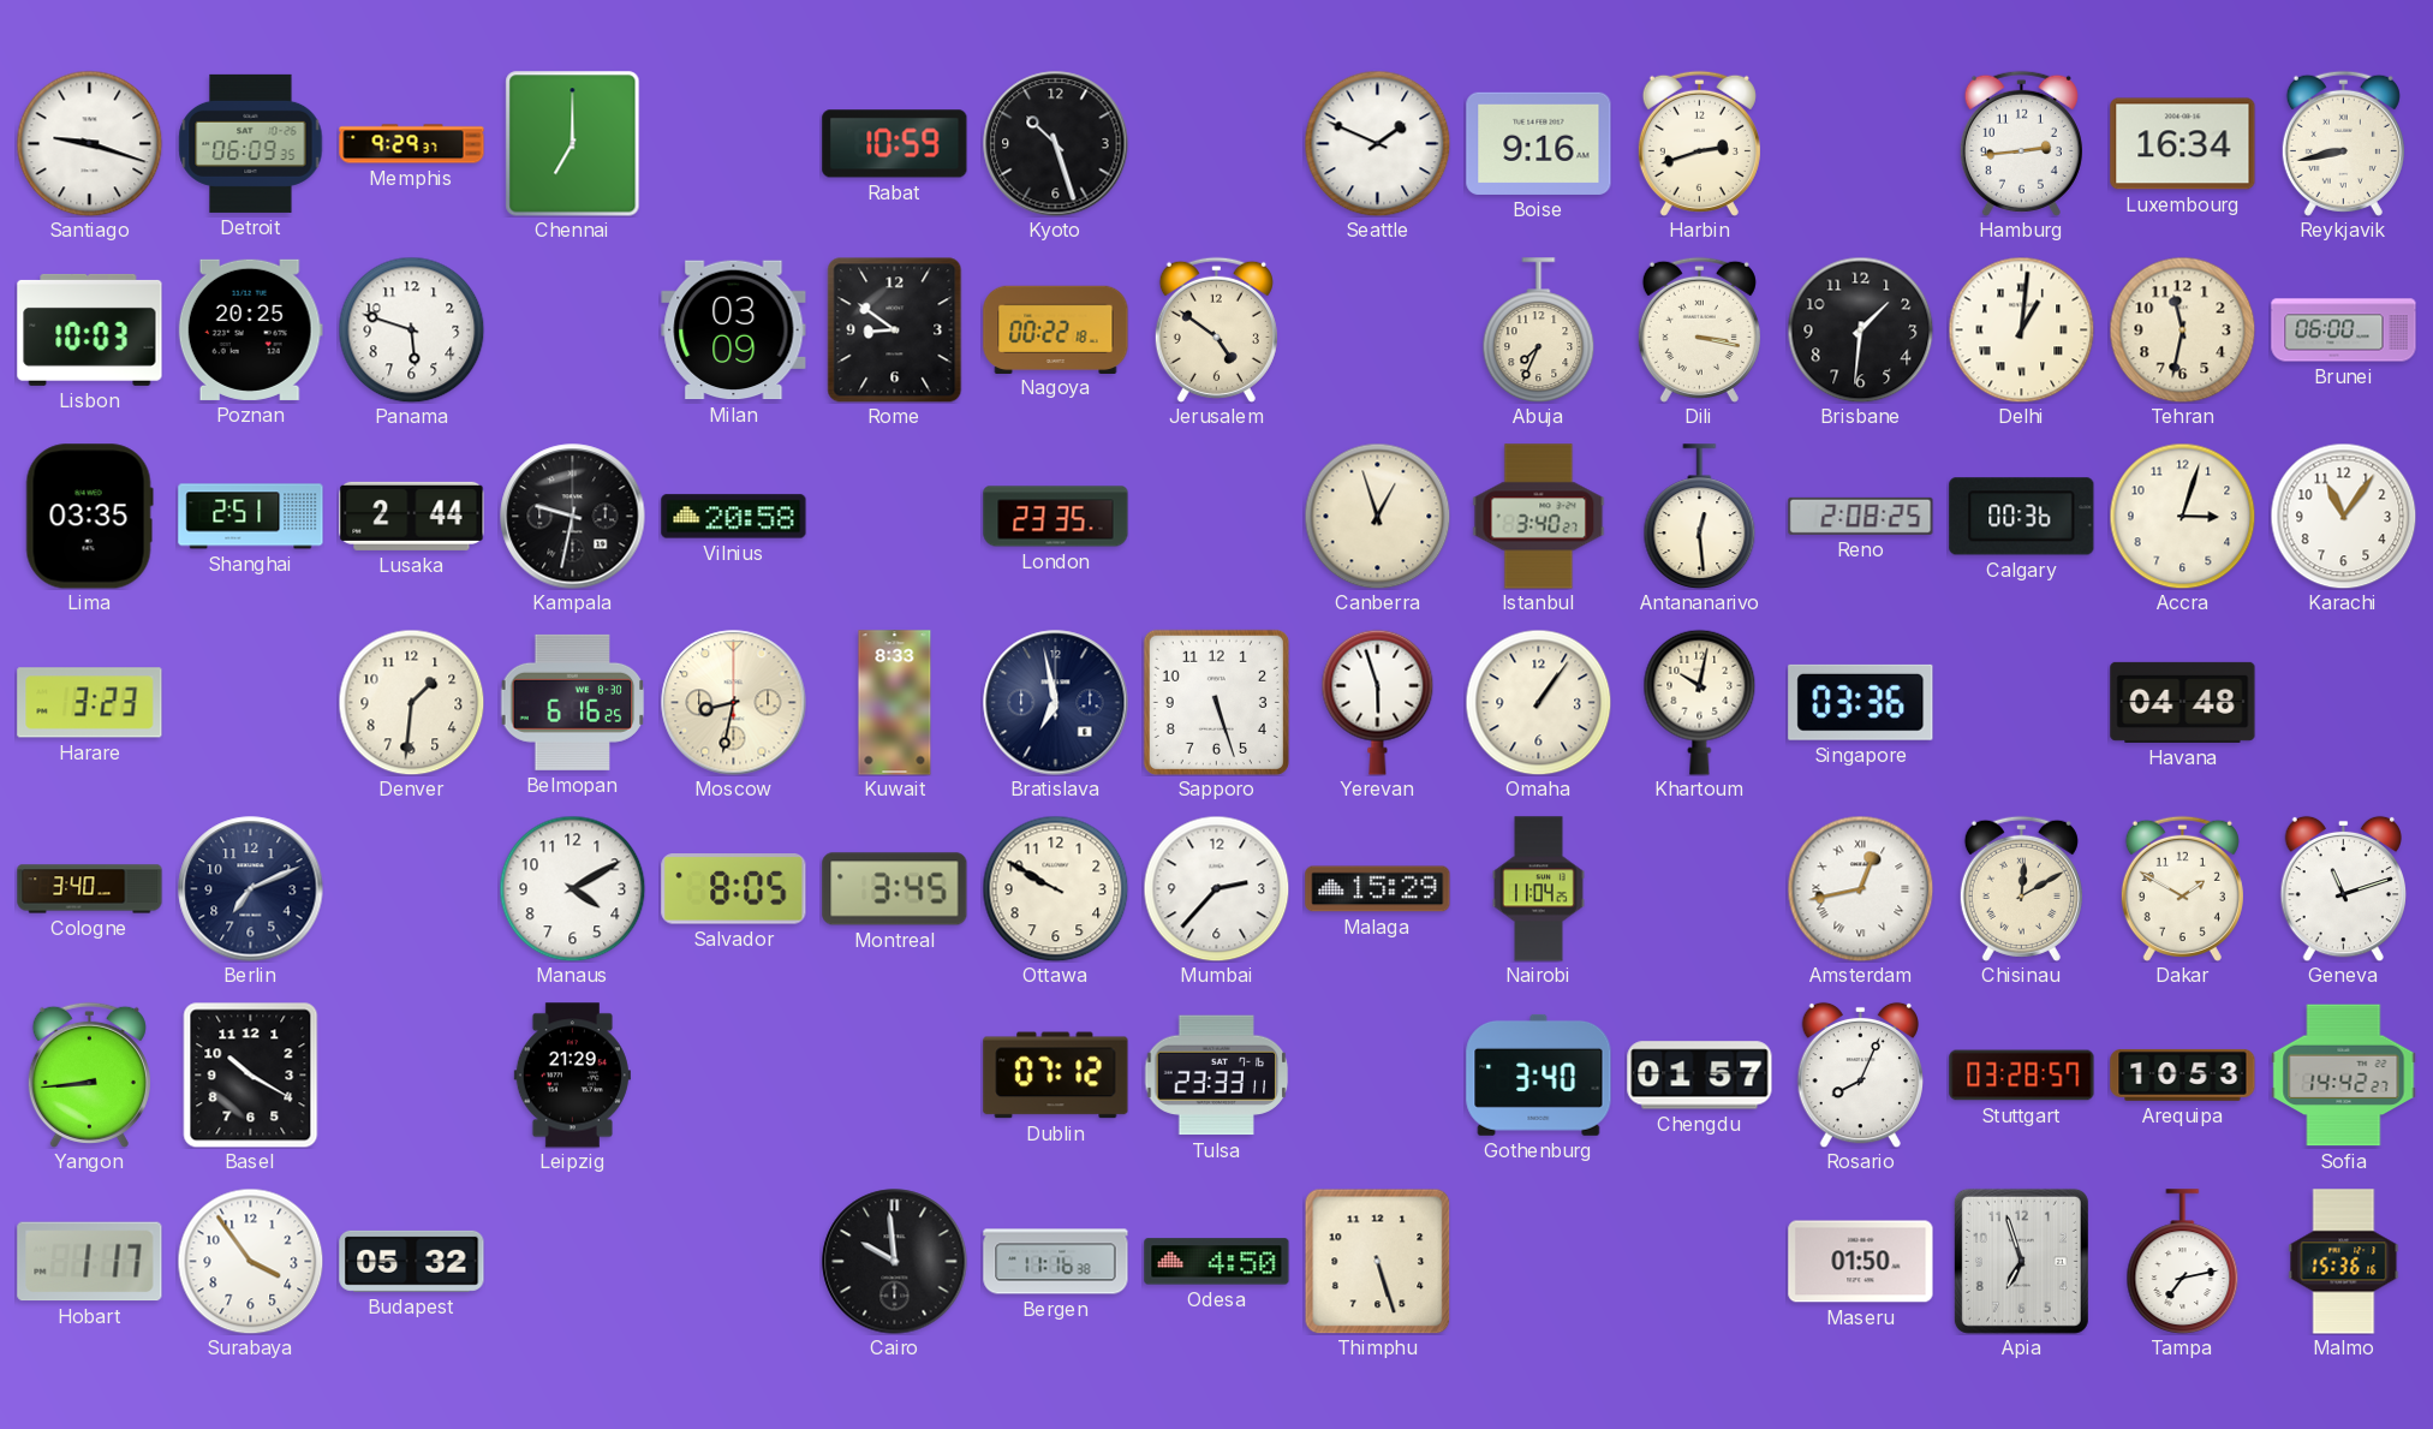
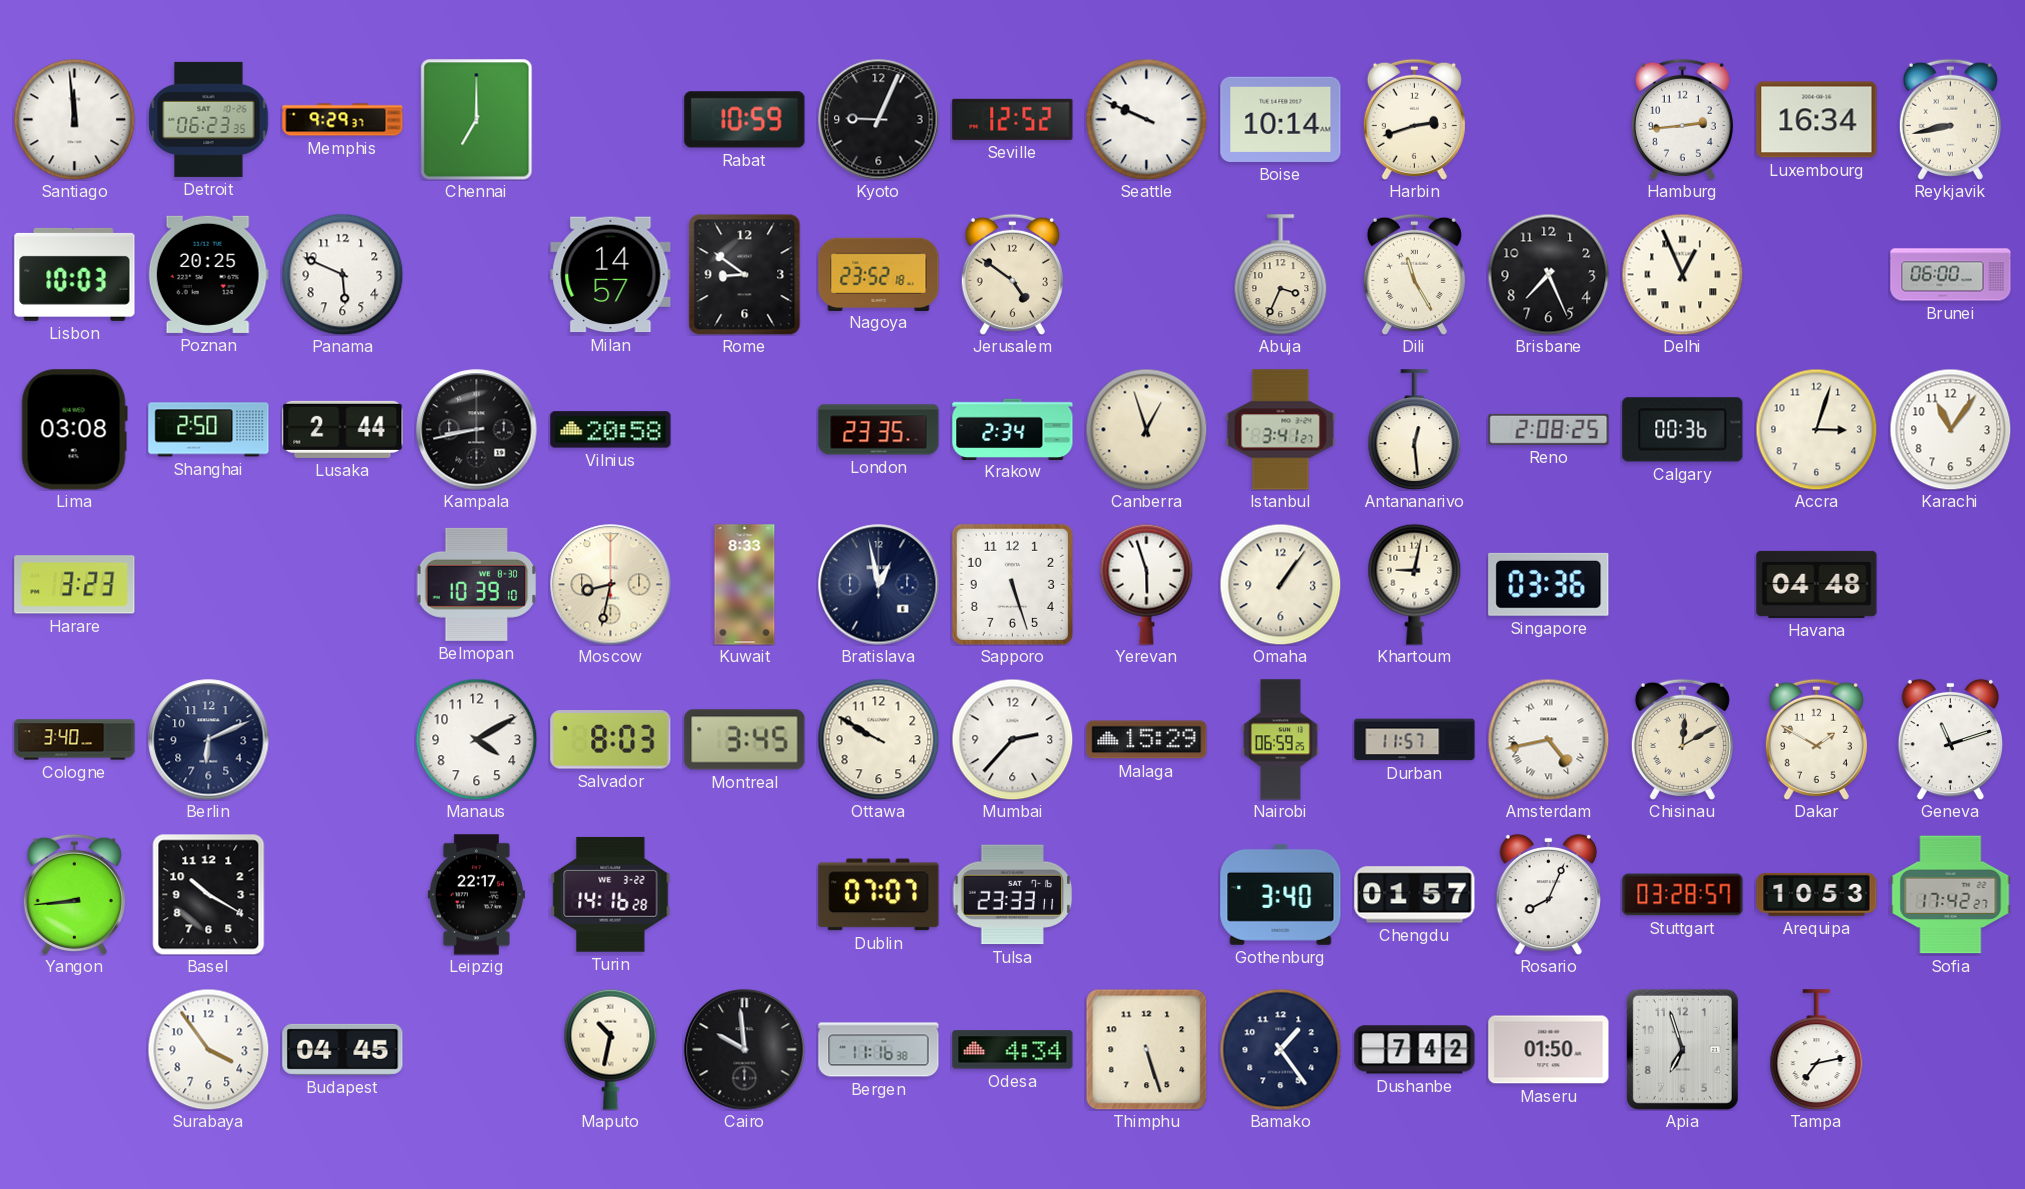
Santiago: 9:18 -> 11:59
Detroit: 06:09 -> 06:23
Kyoto: 10:27 -> 9:04
Seville: none -> 12:52
Seattle: 1:49 -> 9:49
Boise: 9:16 -> 10:14
Panama: 5:48 -> 5:49
Milan: 03:09 -> 14:57
Nagoya: 00:22 -> 23:52
Abuja: 7:34 -> 3:34
Dili: 3:17 -> 11:25
Brisbane: 1:31 -> 7:26
Delhi: 1:01 -> 12:56
Tehran: 11:32 -> none
Lima: 03:35 -> 03:08
Shanghai: 2:51 -> 2:50
Kampala: 9:32 -> 8:43
Krakow: none -> 2:34
Istanbul: 3:40 -> 3:41
Denver: 1:31 -> none
Belmopan: 6:16 -> 10:39
Bratislava: 6:58 -> 12:58
Khartoum: 10:02 -> 9:02
Berlin: 7:11 -> 6:11
Salvador: 8:05 -> 8:03
Nairobi: 11:04 -> 06:59
Durban: none -> 11:57
Amsterdam: 12:43 -> 4:43
Leipzig: 21:29 -> 22:17
Turin: none -> 14:16
Dublin: 07:12 -> 07:07
Sofia: 14:42 -> 17:42
Hobart: 1:17 -> none
Budapest: 05:32 -> 04:45
Maputo: none -> 10:32
Odesa: 4:50 -> 4:34
Bamako: none -> 1:24
Dushanbe: none -> 7:42
Malmo: 15:36 -> none
